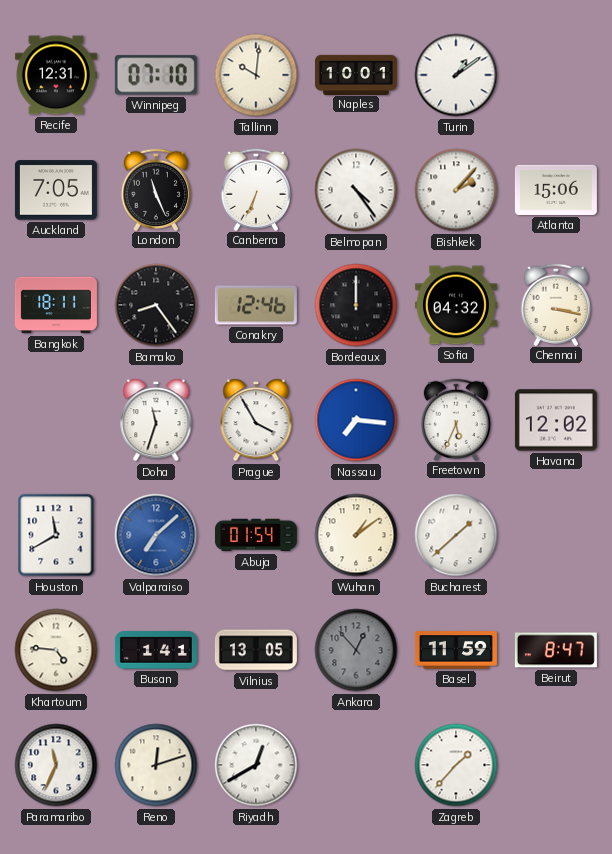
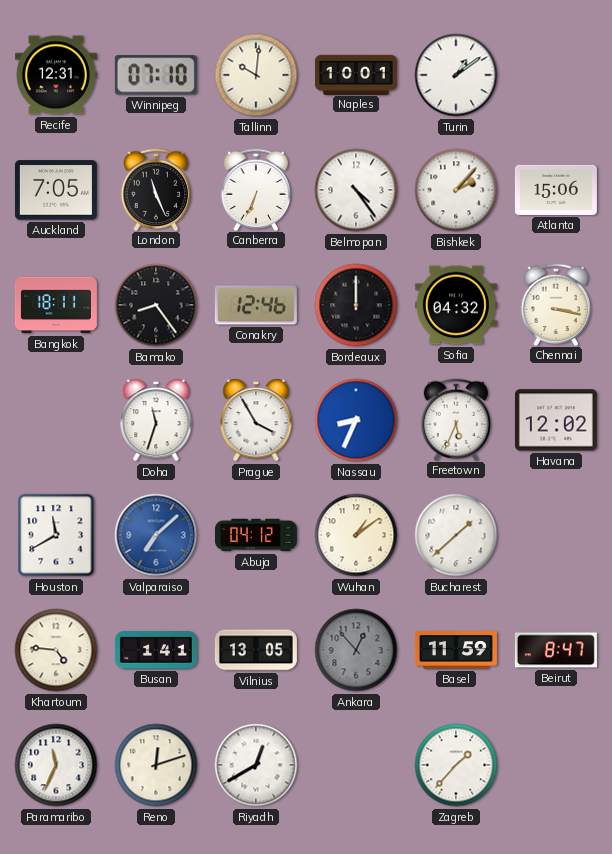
Nassau: 7:16 -> 8:34
Abuja: 01:54 -> 04:12
